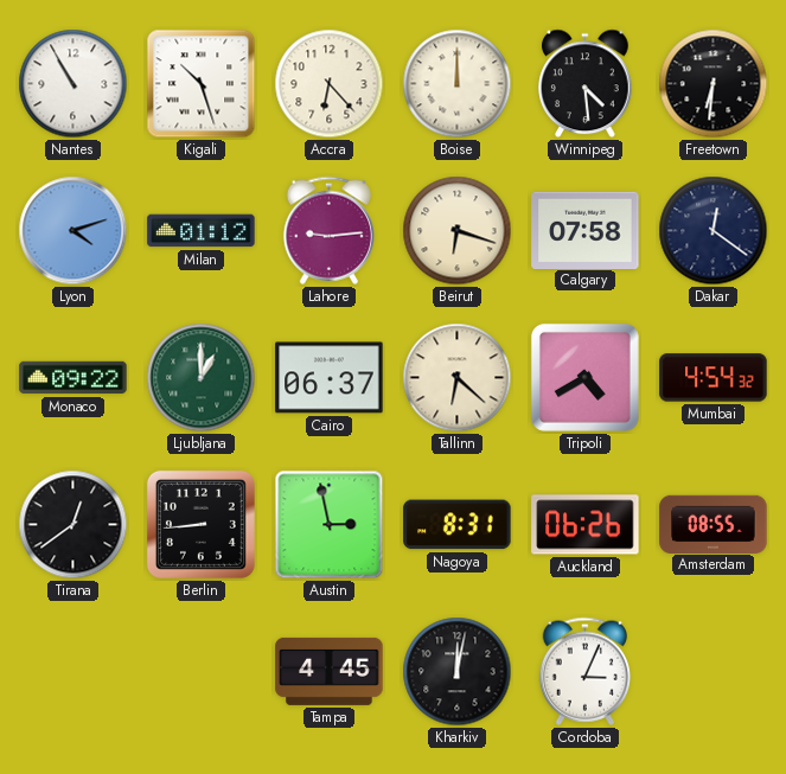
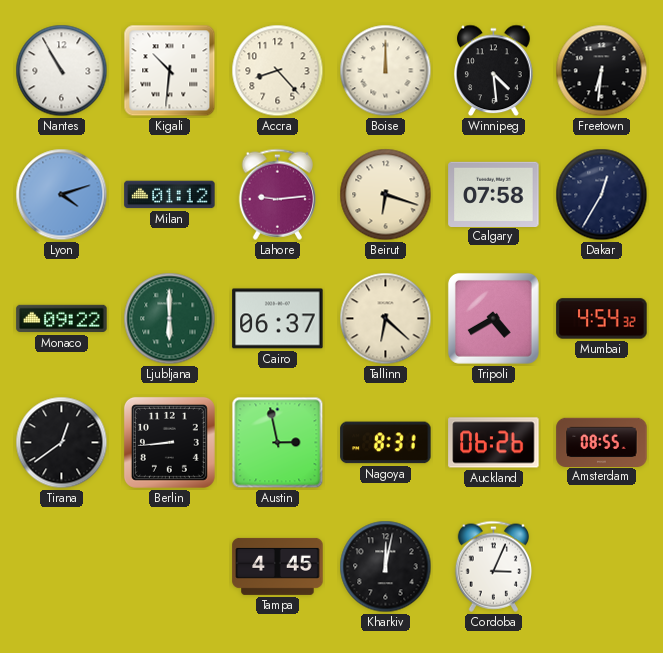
Kigali: 10:27 -> 10:31
Accra: 6:23 -> 8:23
Dakar: 12:21 -> 12:35
Ljubljana: 1:00 -> 6:00
